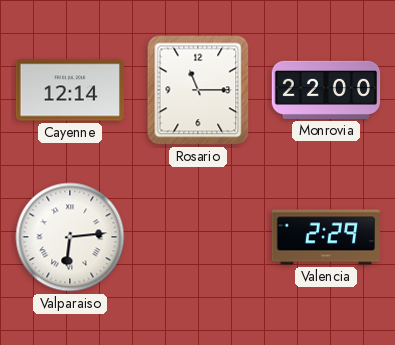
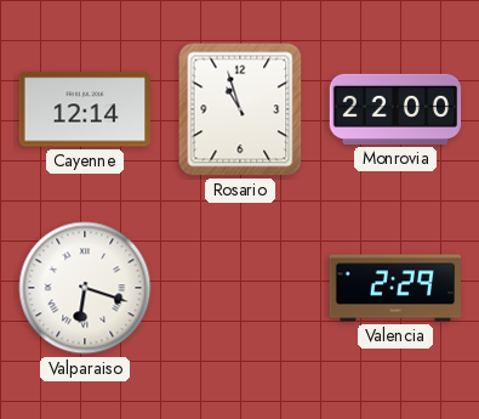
Rosario: 11:15 -> 10:57
Valparaiso: 6:14 -> 6:18
